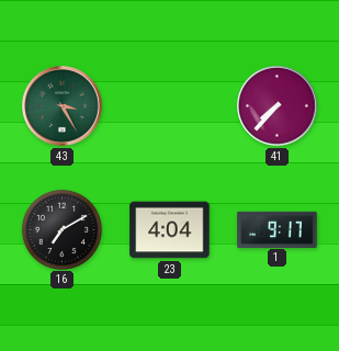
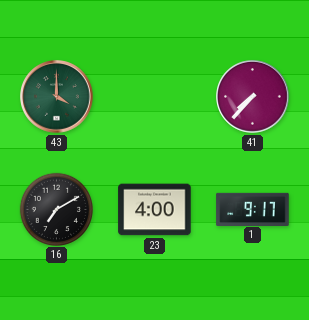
43: 3:25 -> 4:00
23: 4:04 -> 4:00
